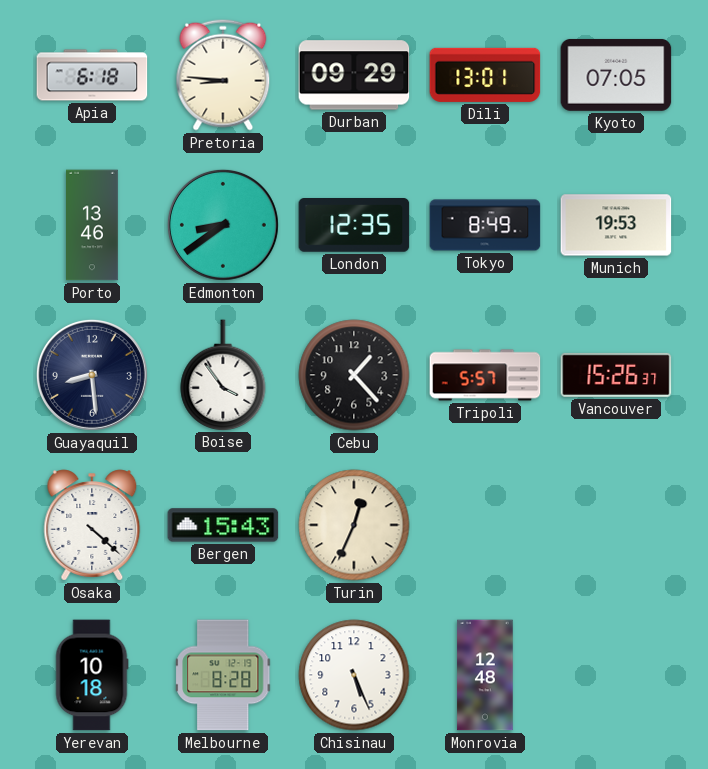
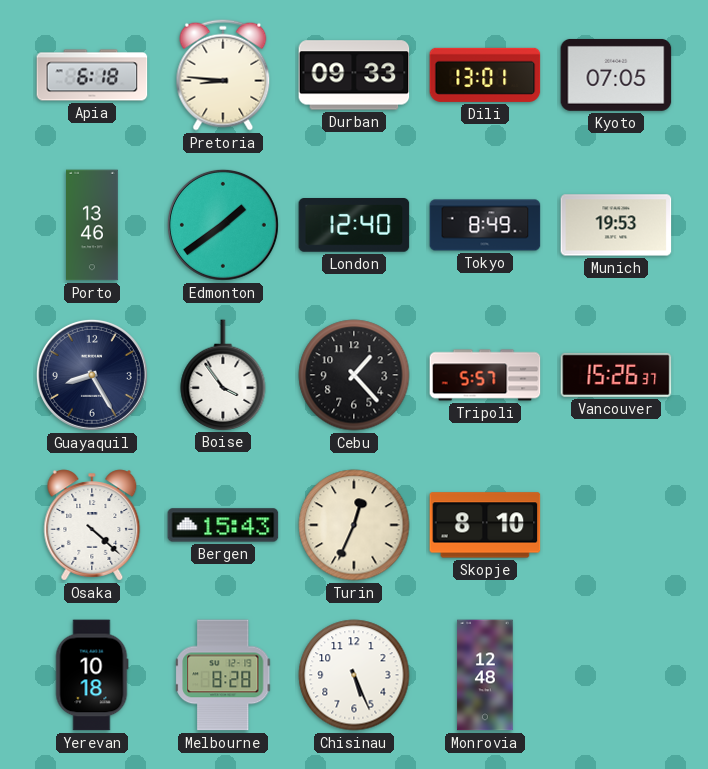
Durban: 09:29 -> 09:33
Edmonton: 8:39 -> 1:39
London: 12:35 -> 12:40
Guayaquil: 8:29 -> 8:25
Skopje: none -> 8:10
